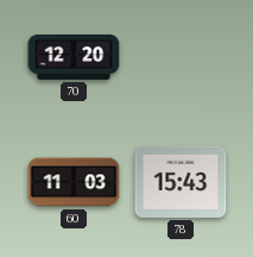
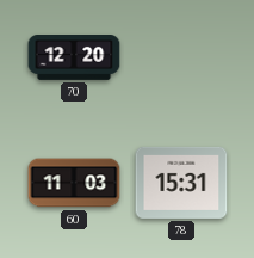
78: 15:43 -> 15:31
